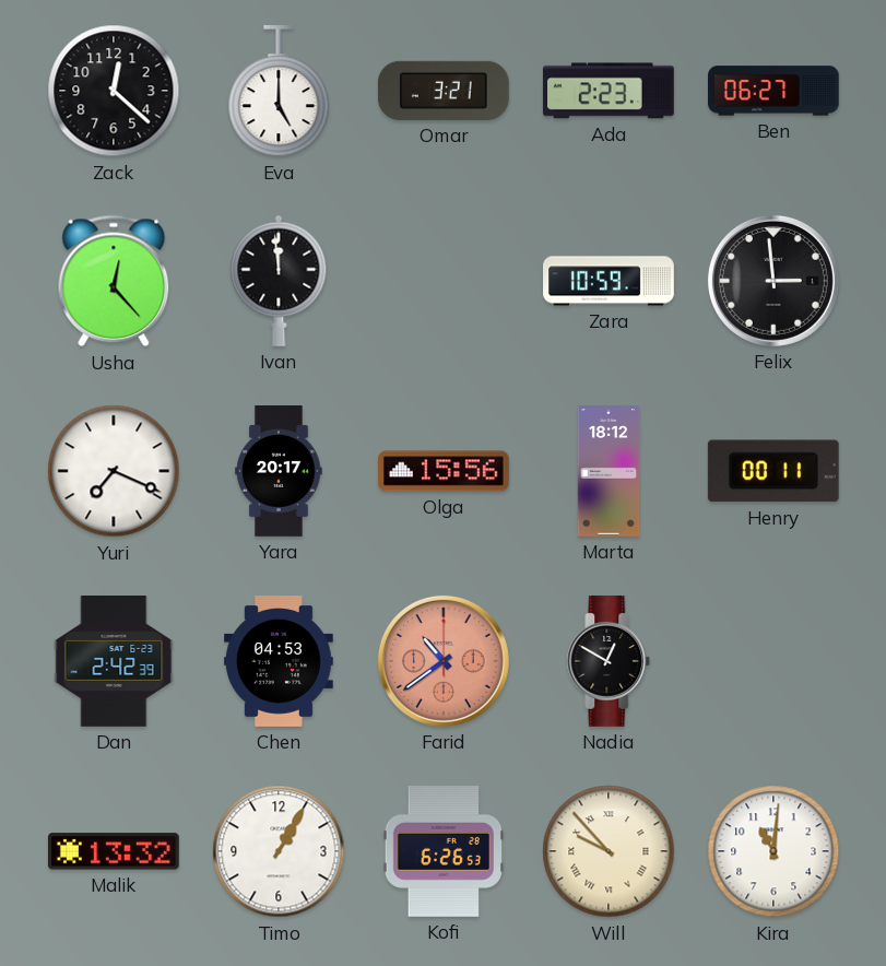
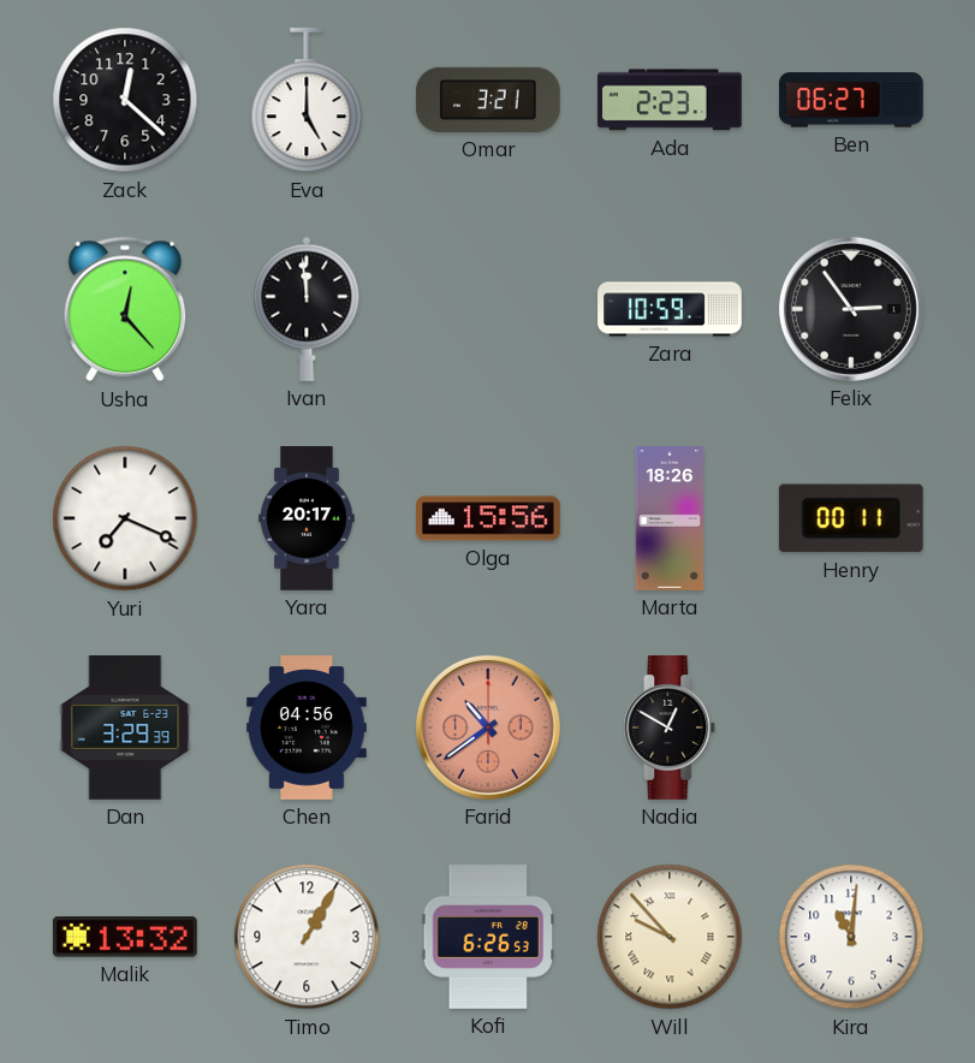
Felix: 2:59 -> 2:54
Marta: 18:12 -> 18:26
Dan: 2:42 -> 3:29
Chen: 04:53 -> 04:56
